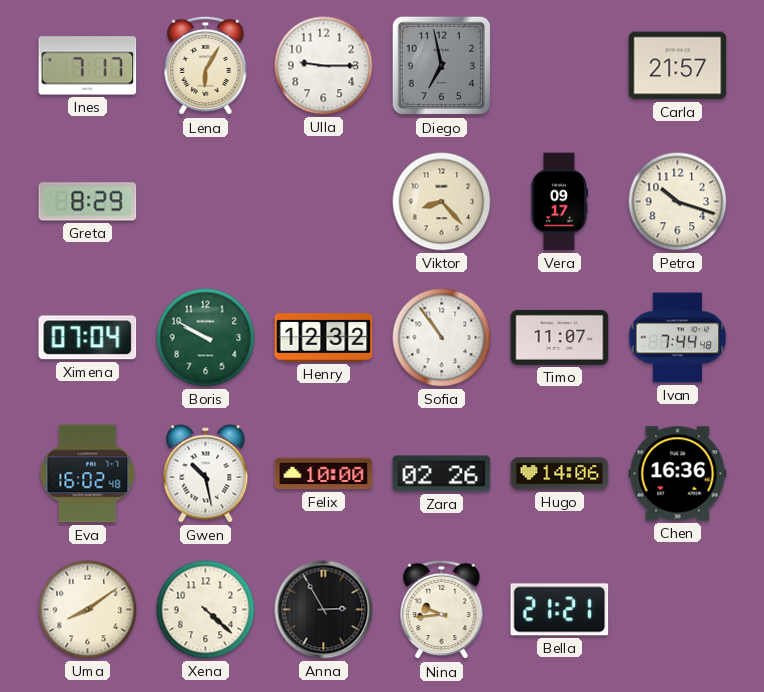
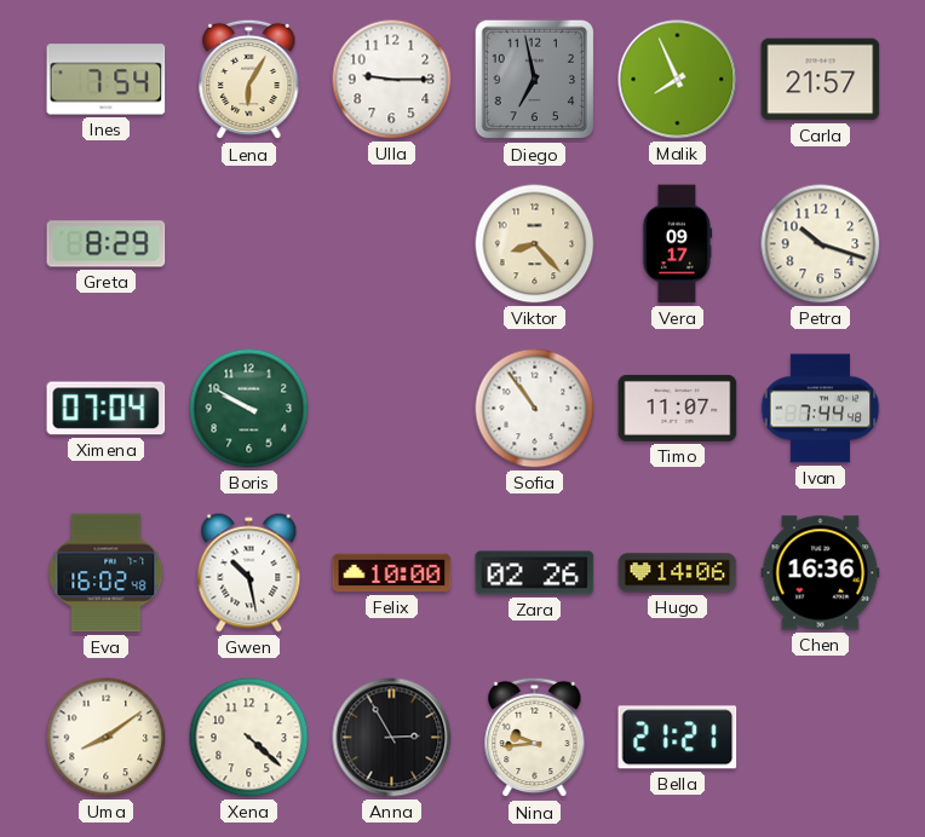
Ines: 7:17 -> 7:54
Malik: none -> 7:56
Henry: 12:32 -> none
